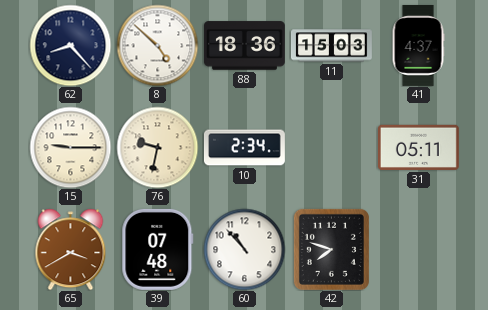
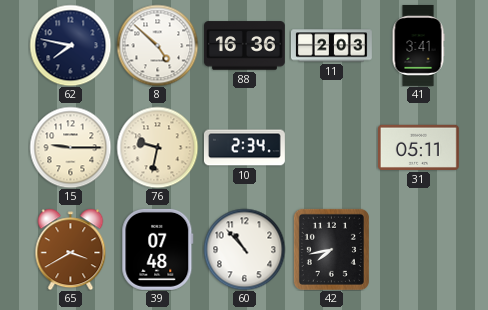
62: 8:23 -> 7:47
88: 18:36 -> 16:36
11: 15:03 -> 2:03
41: 4:37 -> 3:41
42: 7:48 -> 7:43
